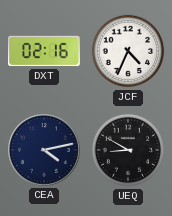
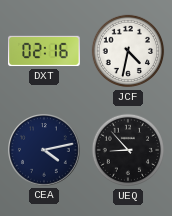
JCF: 4:34 -> 4:32
UEQ: 8:50 -> 8:53
